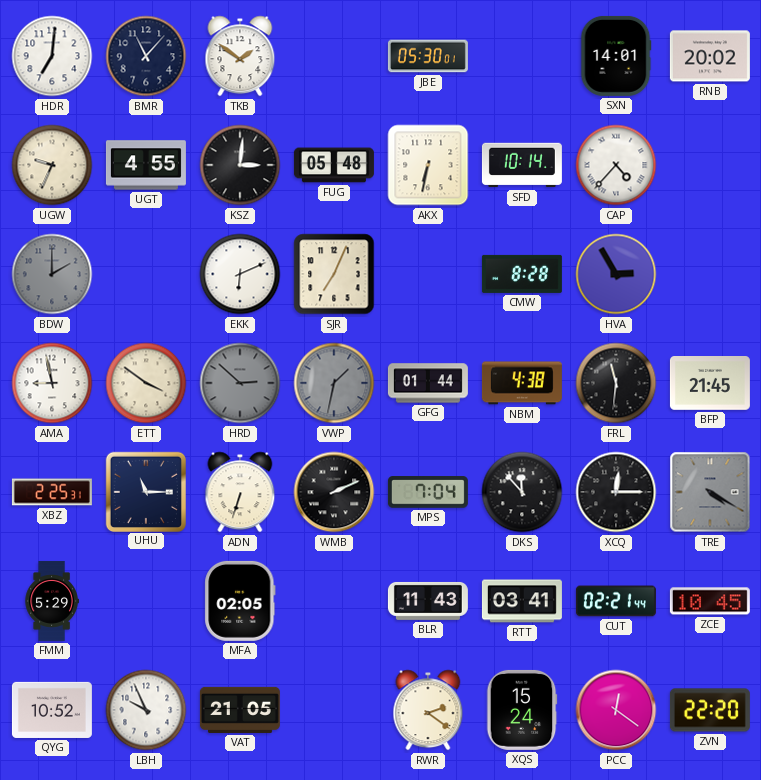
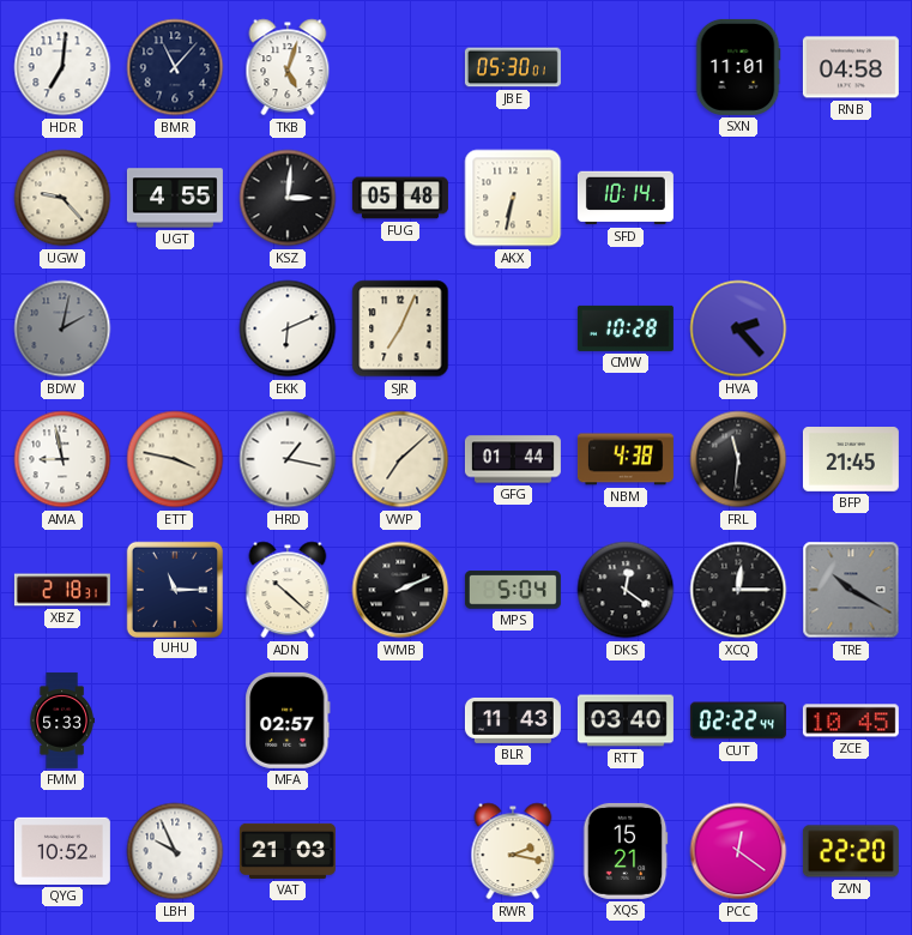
TKB: 1:51 -> 5:03
SXN: 14:01 -> 11:01
RNB: 20:02 -> 04:58
UGW: 9:34 -> 9:23
CAP: 4:37 -> none
BDW: 2:00 -> 2:02
CMW: 8:28 -> 10:28
HVA: 2:55 -> 2:23
ETT: 3:51 -> 3:47
HRD: 2:52 -> 1:17
HRD dial: grey -> white
VWP: 1:32 -> 7:08
VWP dial: grey -> cream
XBZ: 2:25 -> 2:18
ADN: 6:33 -> 10:22
MPS: 7:04 -> 5:04
DKS: 11:53 -> 12:21
TRE: 4:20 -> 10:20
FMM: 5:29 -> 5:33
MFA: 02:05 -> 02:57
RTT: 03:41 -> 03:40
CUT: 02:21 -> 02:22
VAT: 21:05 -> 21:03
RWR: 2:21 -> 2:17
XQS: 15:24 -> 15:21
